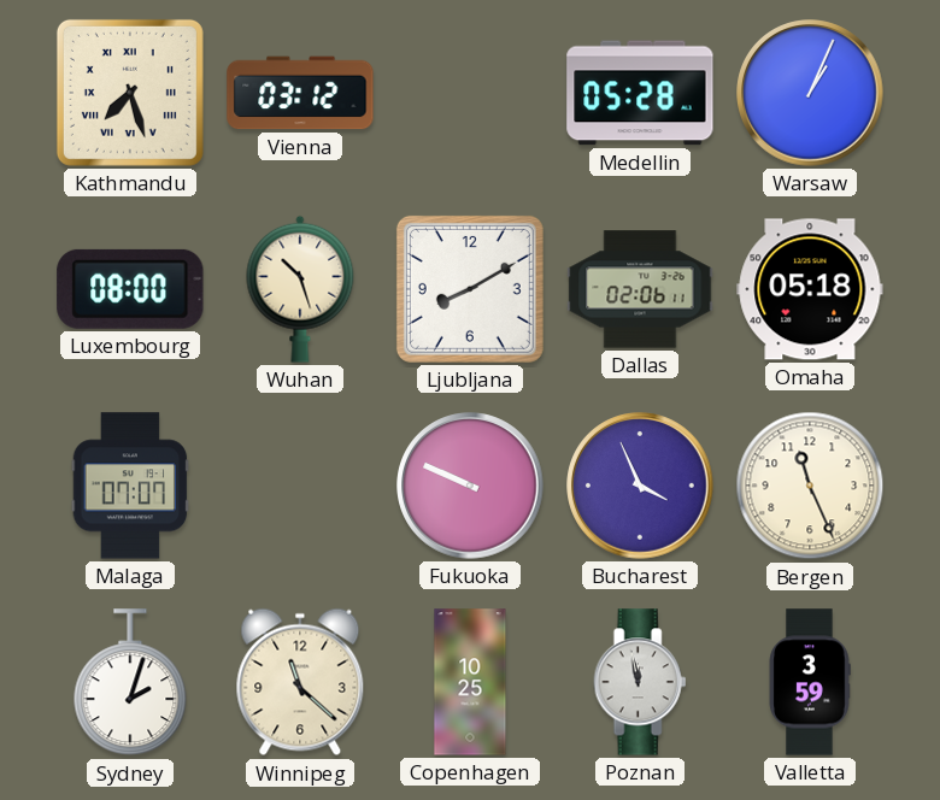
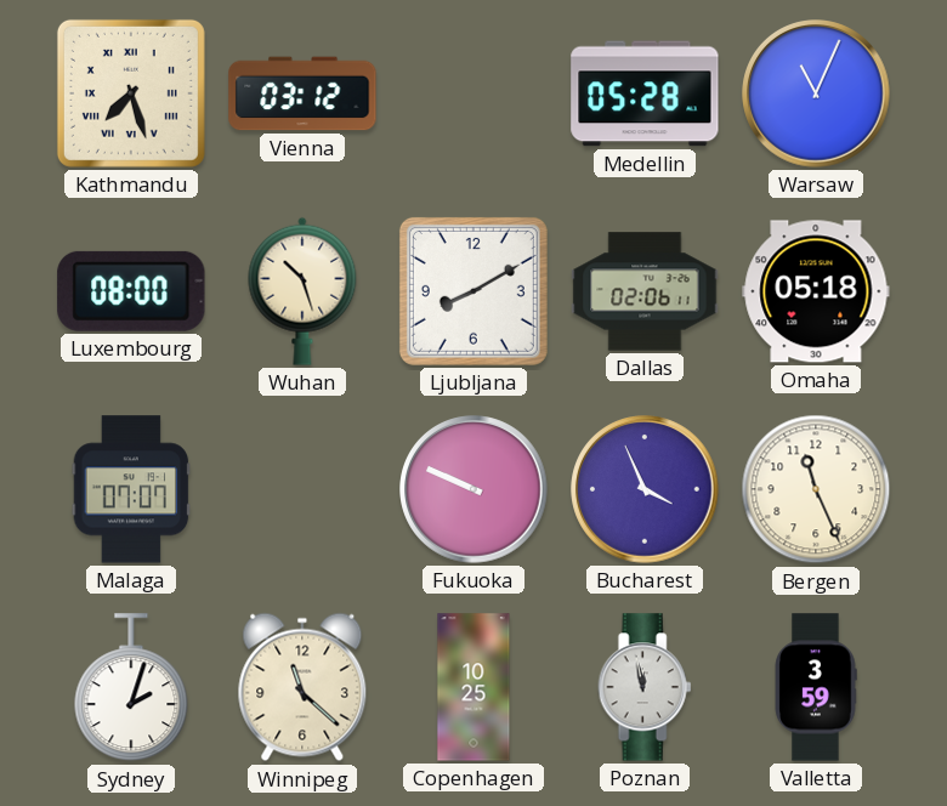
Warsaw: 1:04 -> 11:04
